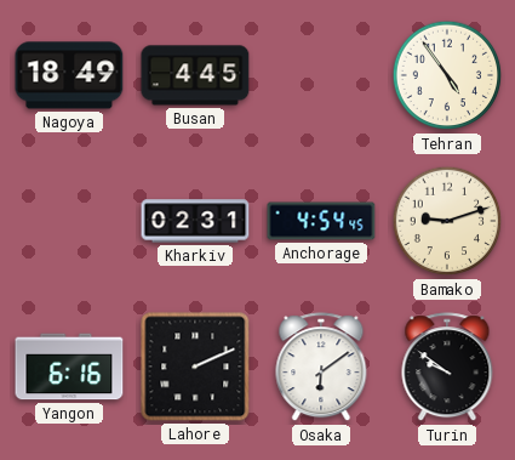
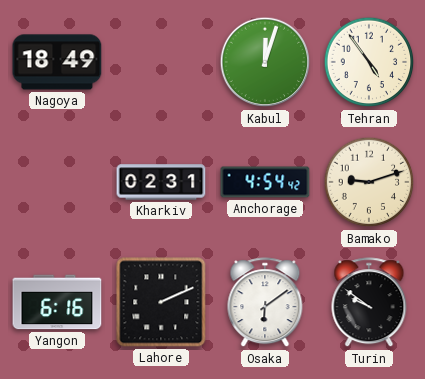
Busan: 4:45 -> none
Kabul: none -> 12:03
Anchorage: 4:54:45 -> 4:54:42
